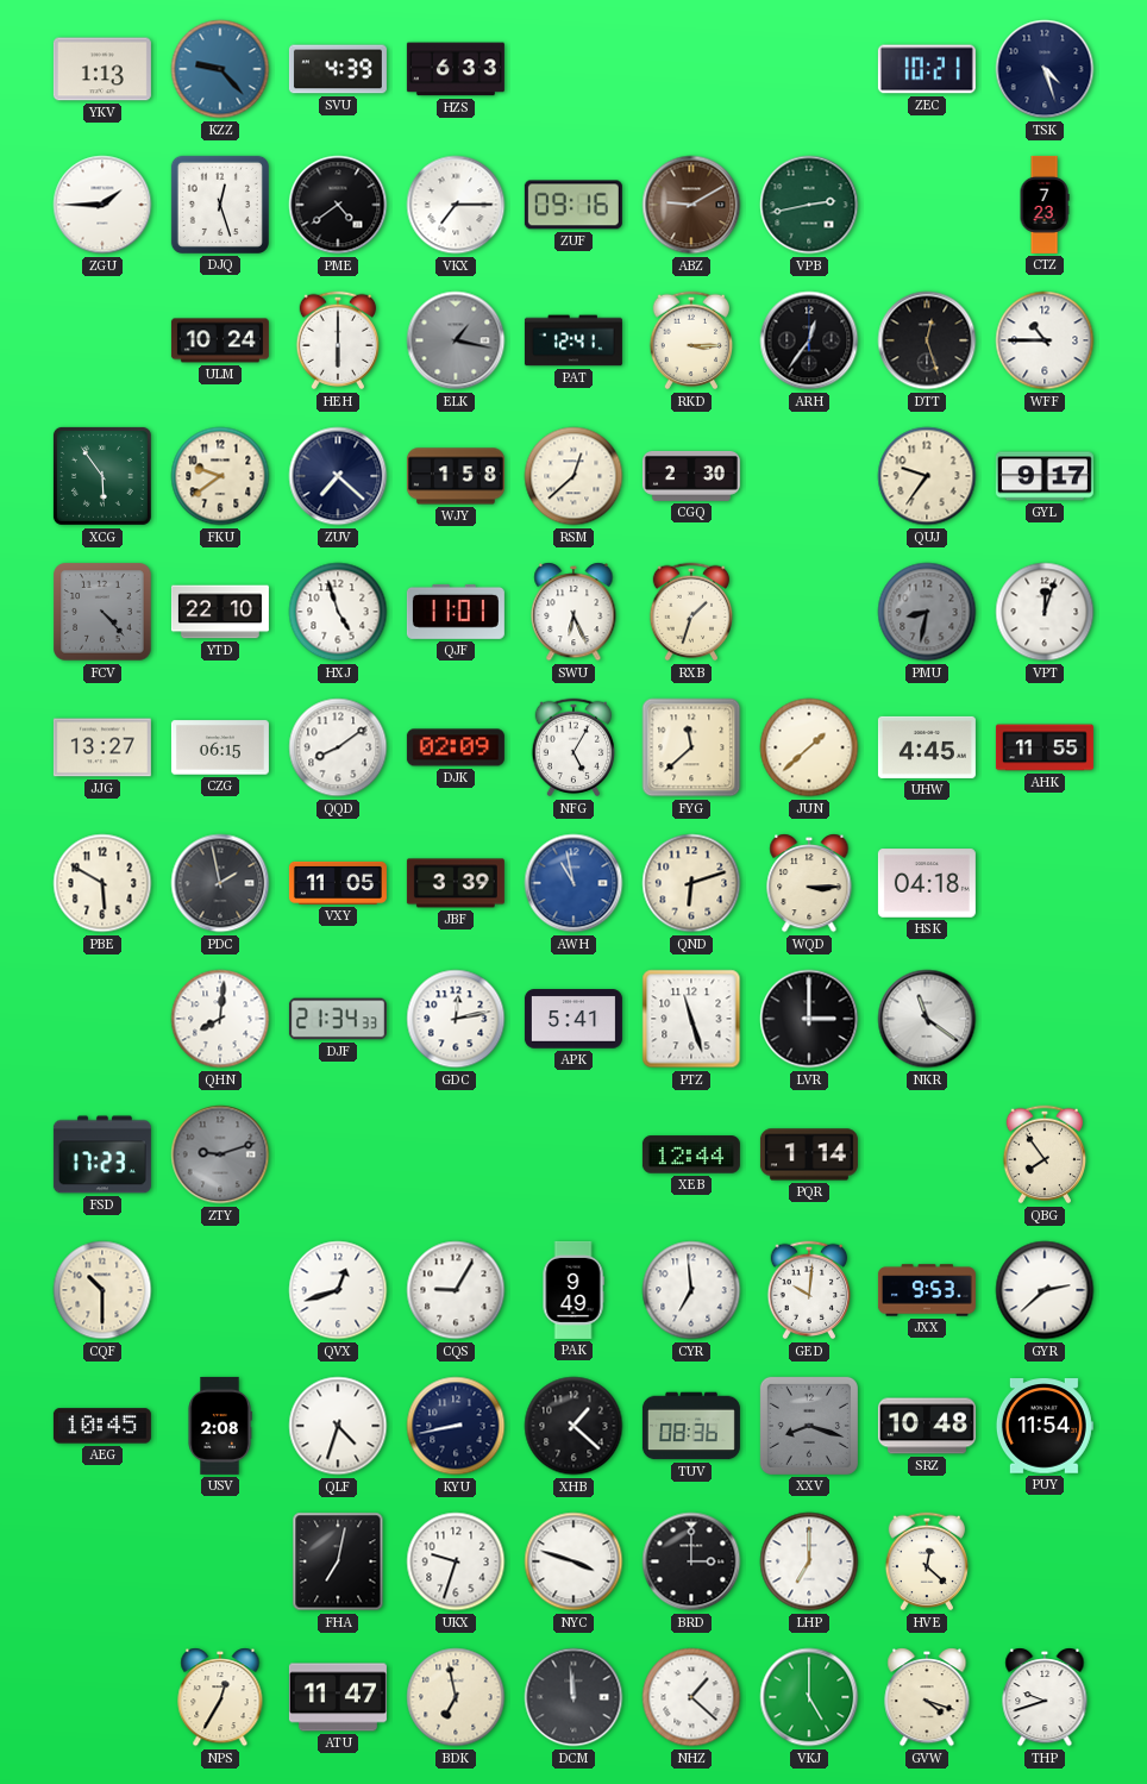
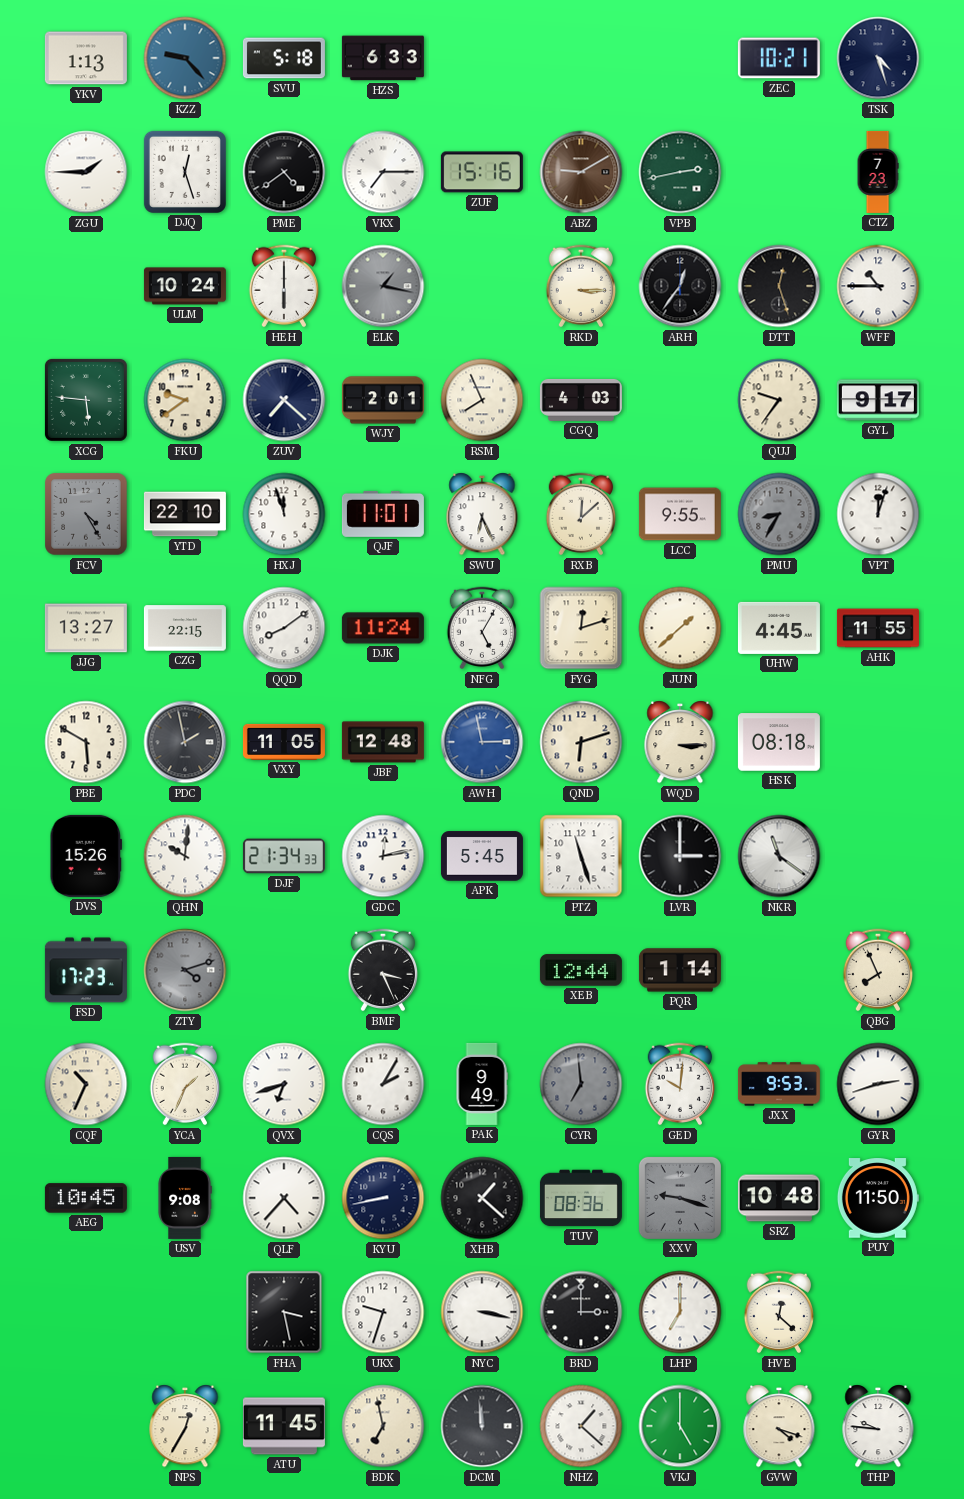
SVU: 4:39 -> 5:18
ZUF: 09:16 -> 15:16
PAT: 12:41 -> none
XCG: 5:54 -> 5:46
WJY: 1:58 -> 2:01
RSM: 12:38 -> 7:56
CGQ: 2:30 -> 4:03
FCV: 4:23 -> 4:25
HXJ: 4:57 -> 11:57
RXB: 1:33 -> 12:08
LCC: none -> 9:55
PMU: 8:32 -> 8:35
CZG: 06:15 -> 22:15
DJK: 02:09 -> 11:24
FYG: 11:38 -> 12:12
JBF: 3:39 -> 12:48
AWH: 10:58 -> 2:58
HSK: 04:18 -> 08:18
DVS: none -> 15:26
QHN: 8:01 -> 10:01
APK: 5:41 -> 5:45
ZTY: 9:12 -> 4:12
BMF: none -> 3:26
QBG: 7:54 -> 7:56
CQF: 10:30 -> 10:34
YCA: none -> 1:34
QVX: 12:42 -> 6:42
CQS: 9:05 -> 2:05
CYR dial: white -> grey
GYR: 2:38 -> 2:42
USV: 2:08 -> 9:08
QLF: 4:33 -> 4:37
XXV: 8:18 -> 9:18
PUY: 11:54 -> 11:50
FHA: 7:02 -> 3:28
NYC: 3:48 -> 3:17
ATU: 11:47 -> 11:45
THP: 9:42 -> 9:46
